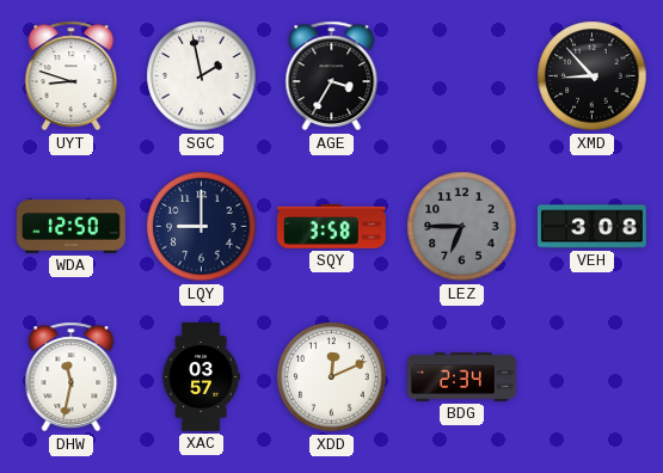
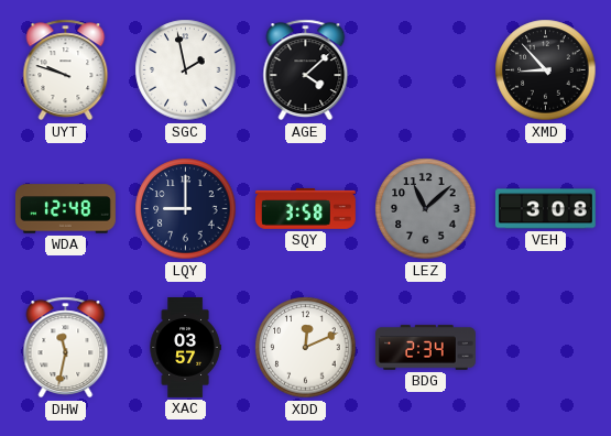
UYT: 8:48 -> 9:48
AGE: 3:35 -> 4:08
WDA: 12:50 -> 12:48
LEZ: 6:45 -> 11:08
